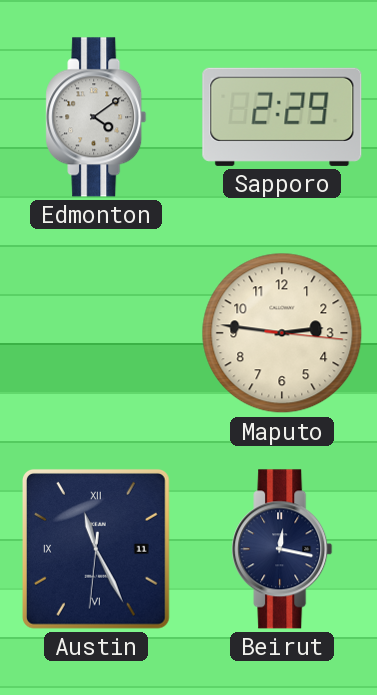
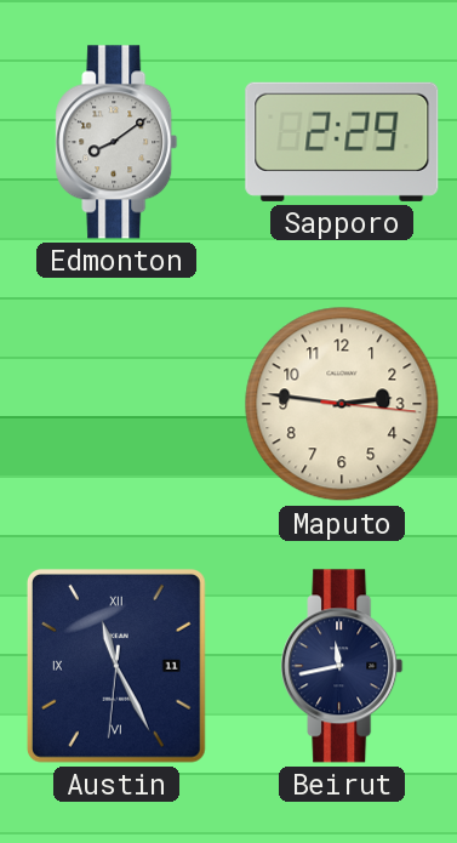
Edmonton: 4:09 -> 8:09
Beirut: 12:17 -> 11:43
